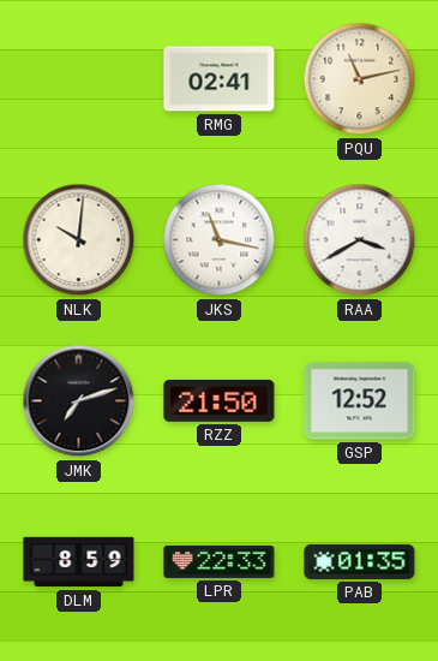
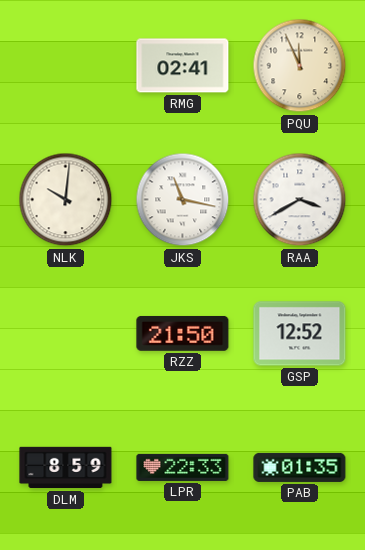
PQU: 11:13 -> 11:56
JMK: 7:12 -> none
